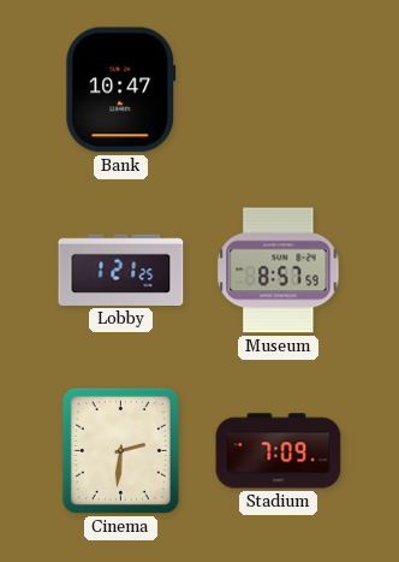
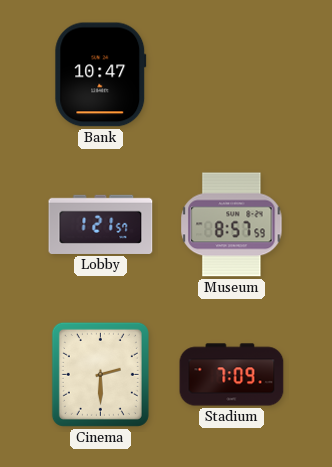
Lobby: 1:21:25 -> 1:21:57
Cinema: 2:31 -> 2:30
